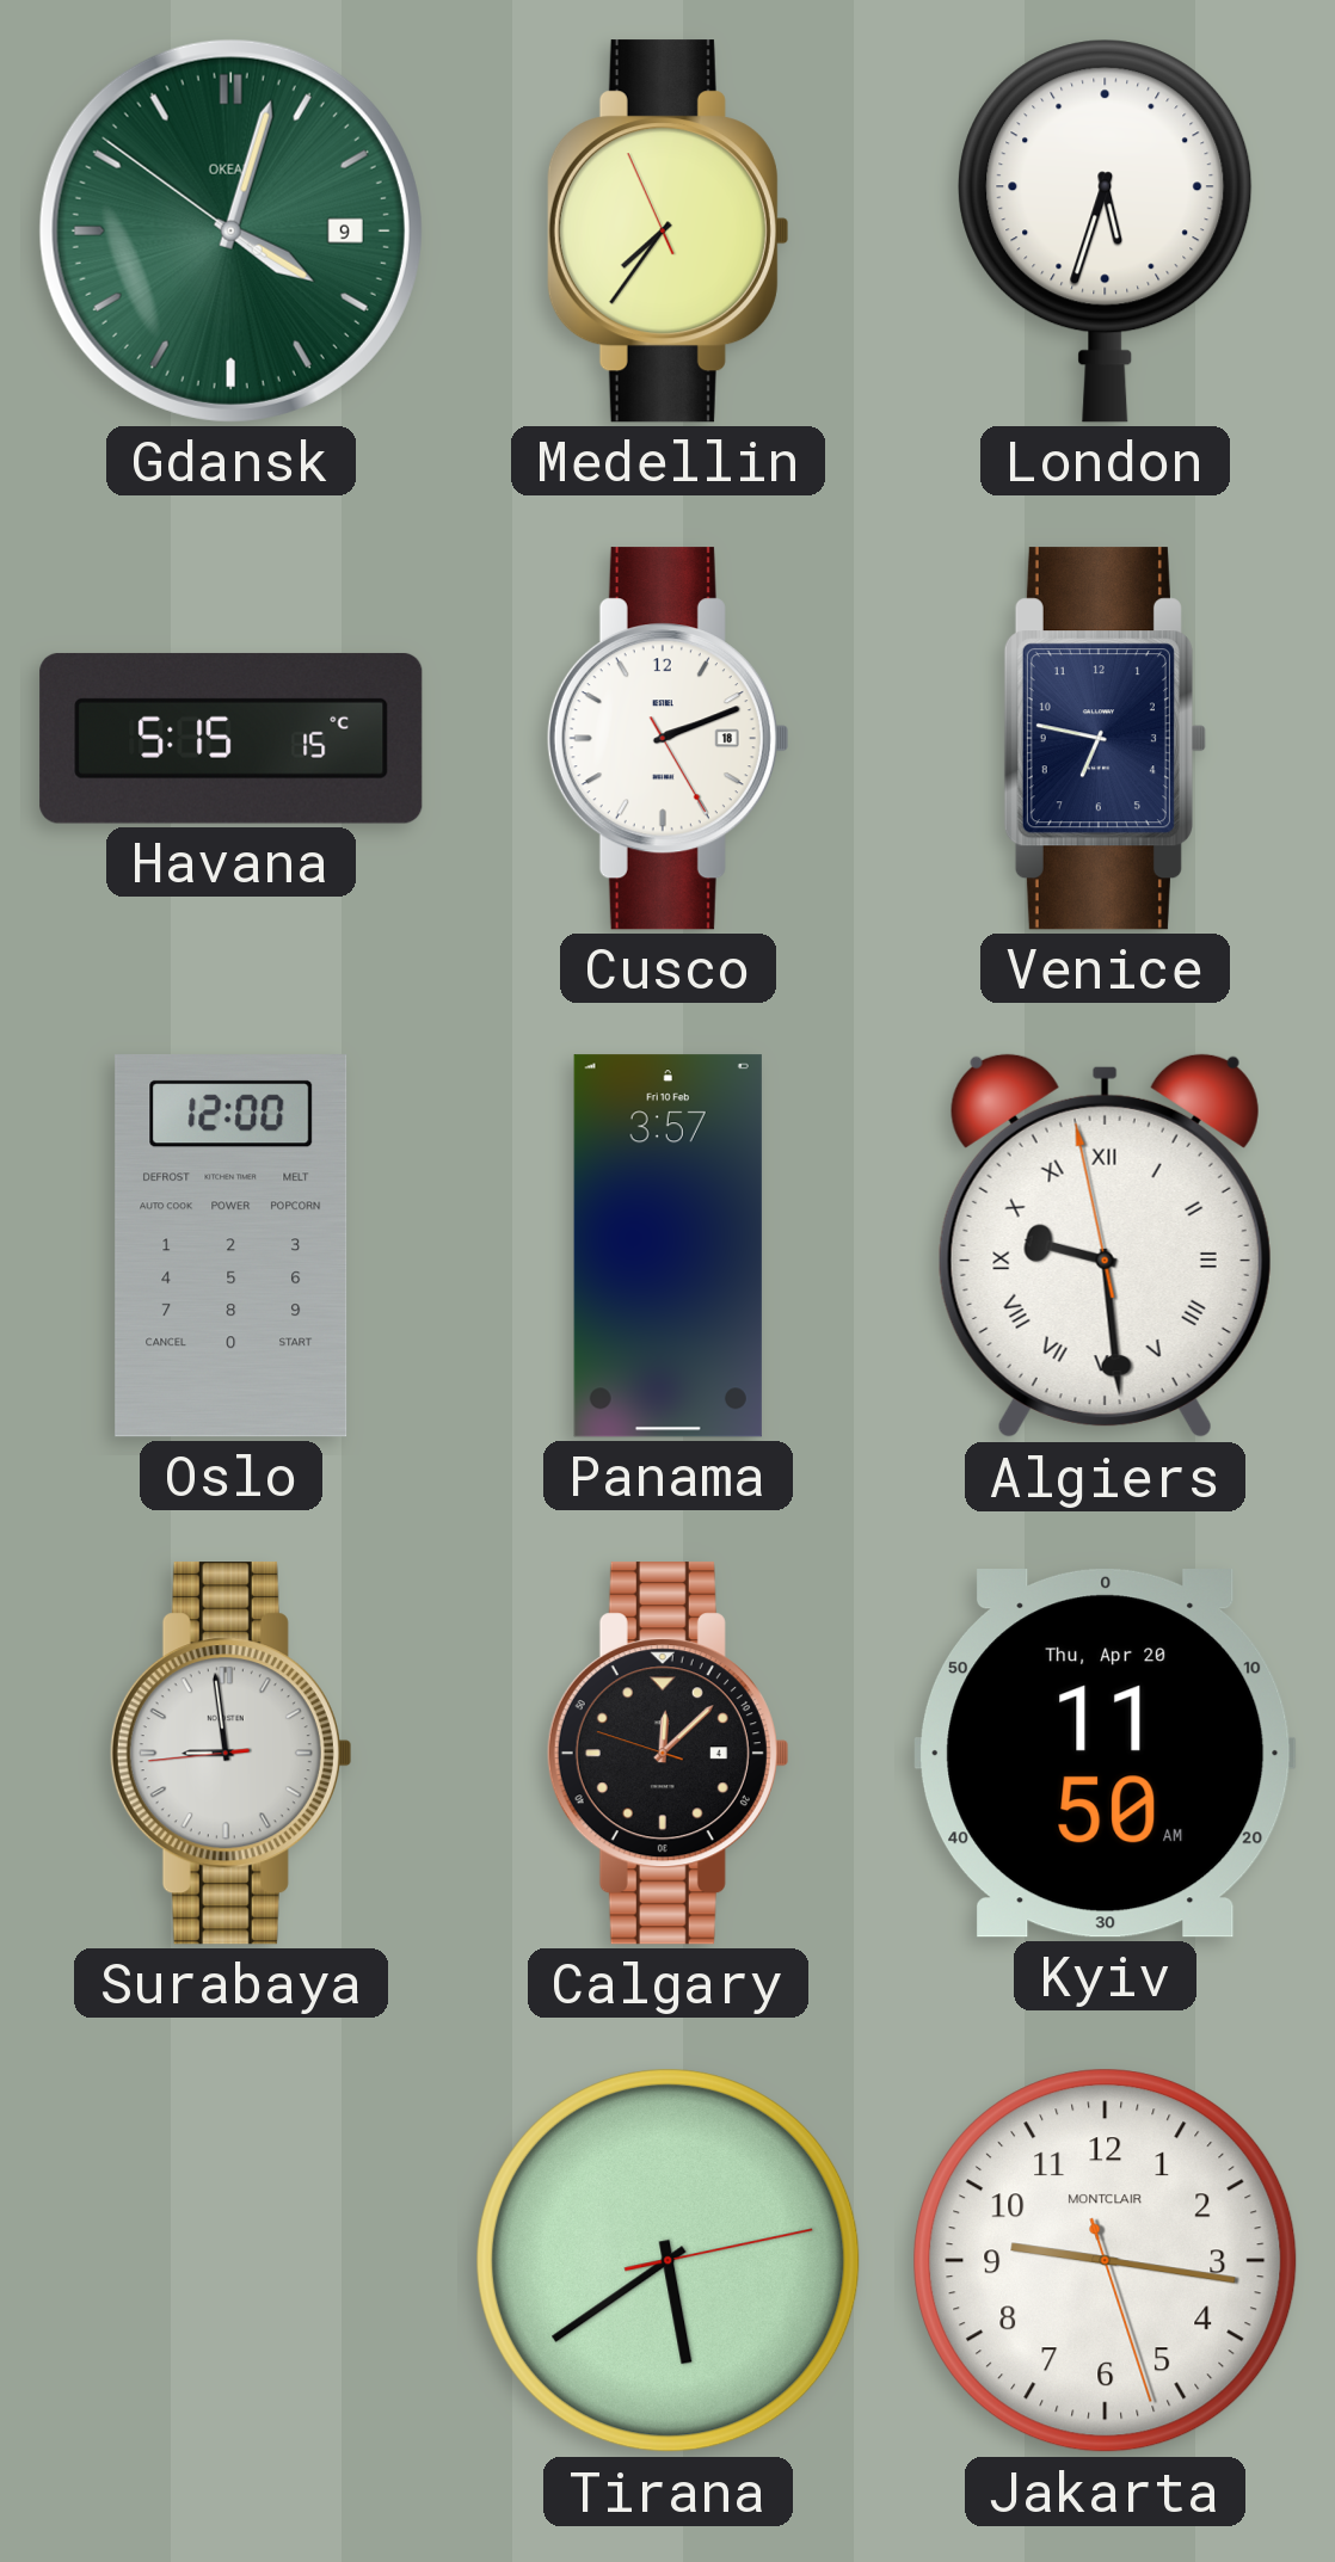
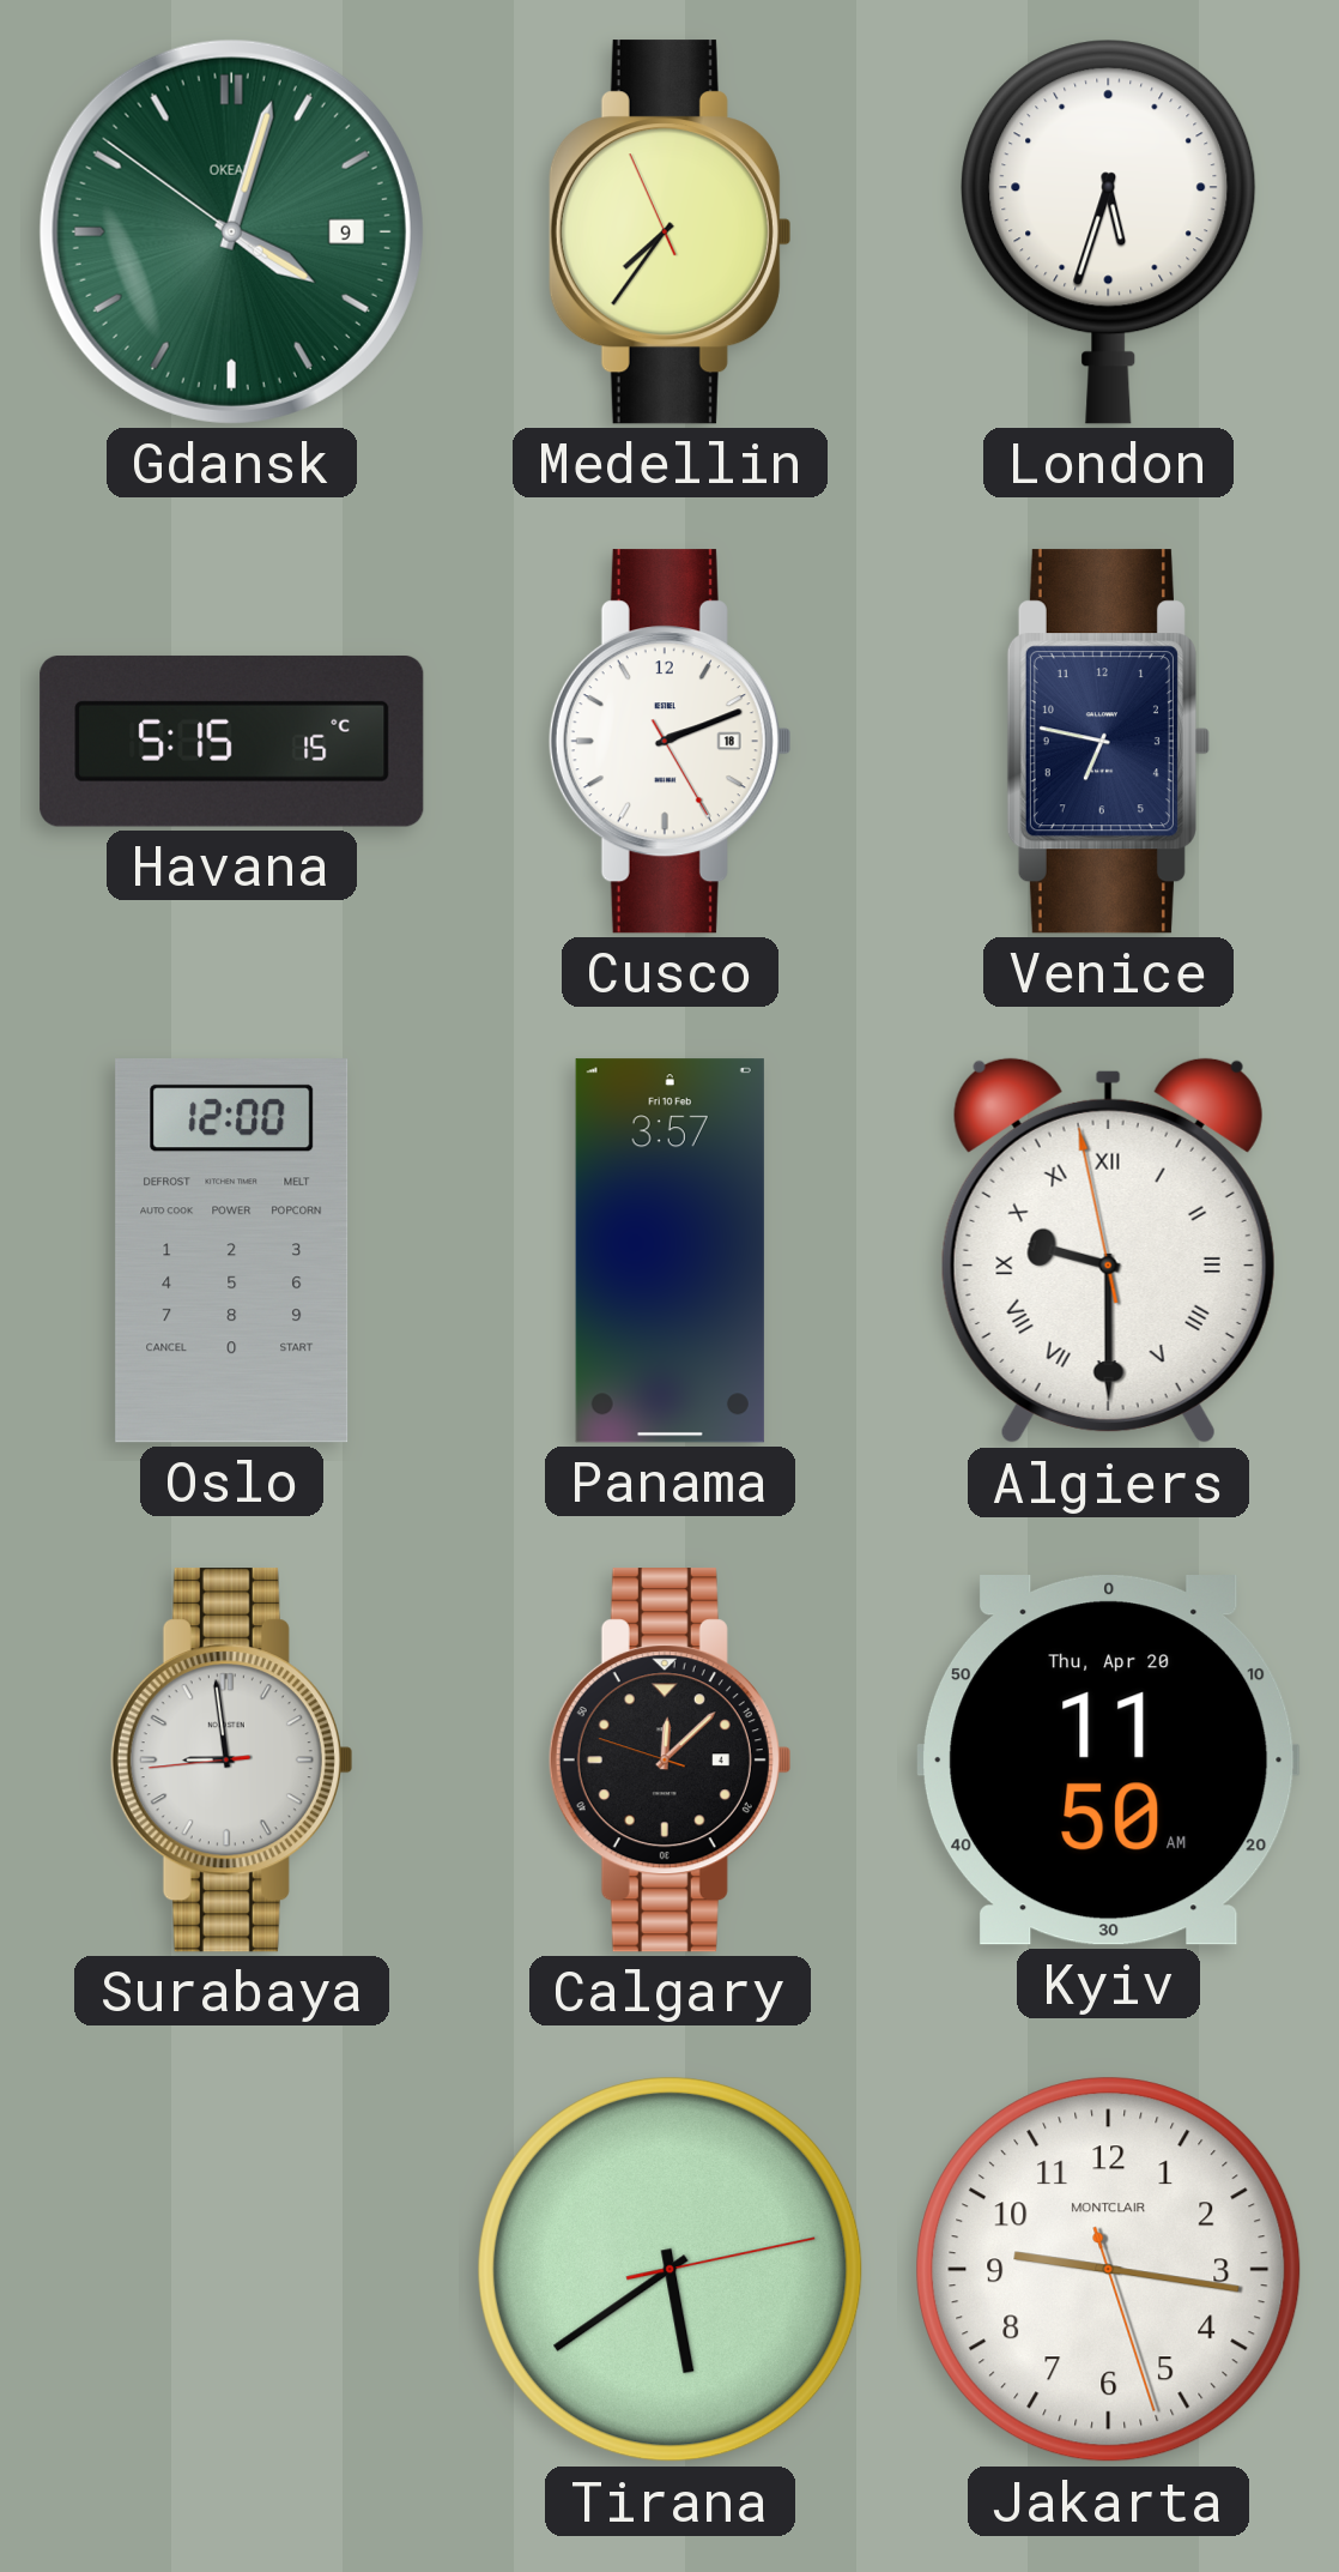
Algiers: 9:28 -> 9:29
